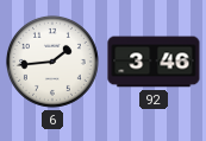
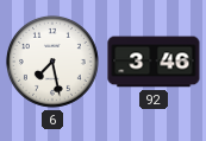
6: 1:44 -> 7:28
